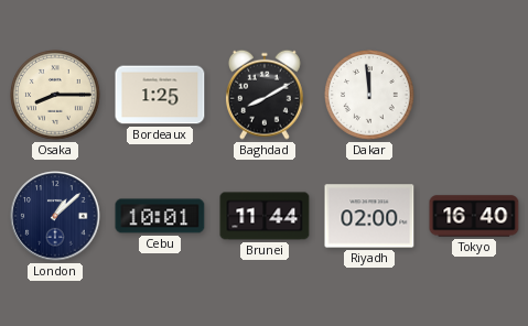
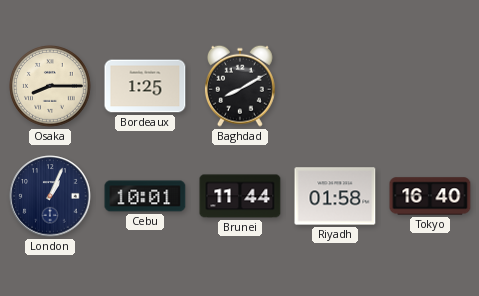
Dakar: 11:59 -> none
London: 1:08 -> 1:04
Riyadh: 02:00 -> 01:58
